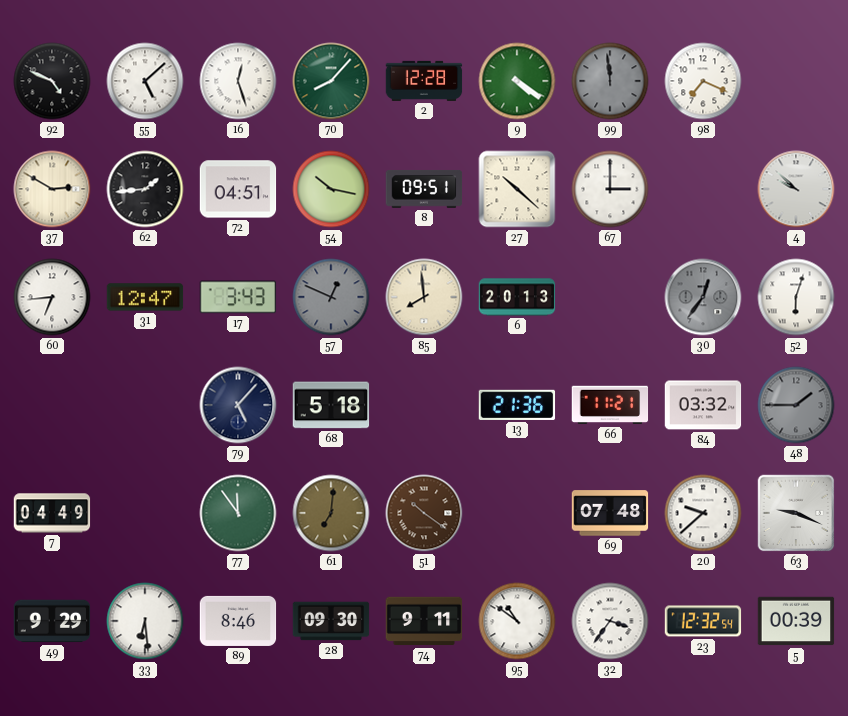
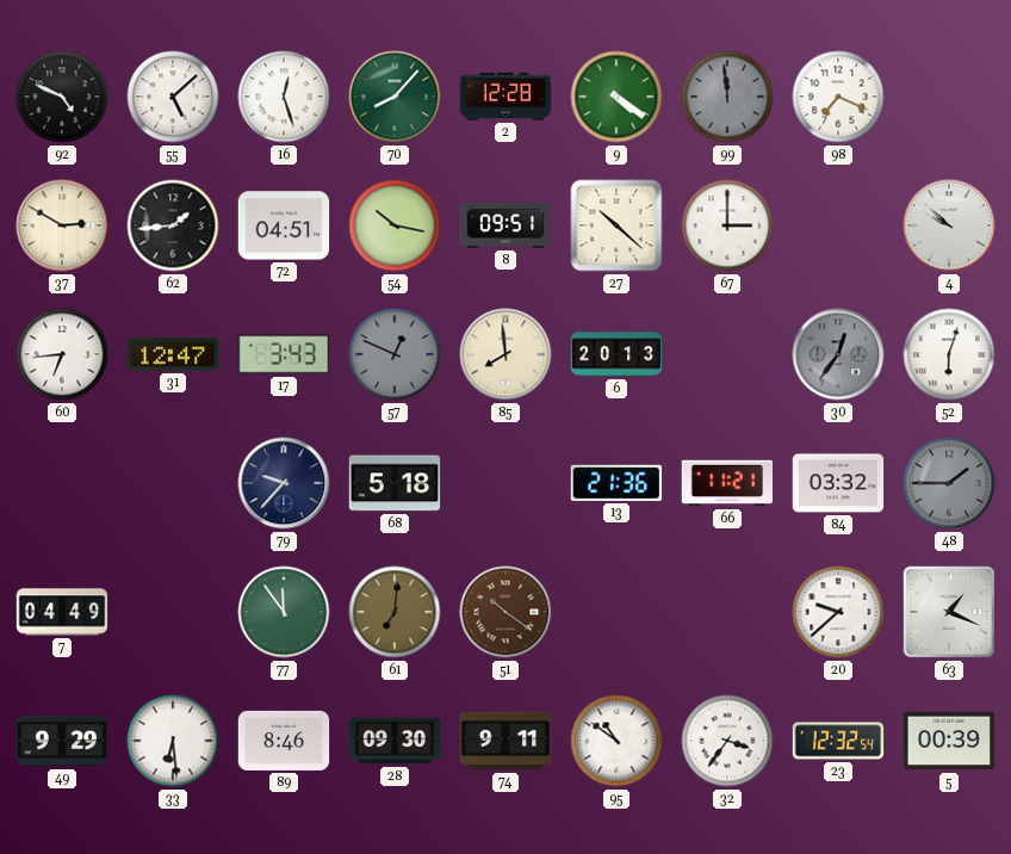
79: 5:07 -> 9:37
69: 07:48 -> none
63: 9:19 -> 1:19
